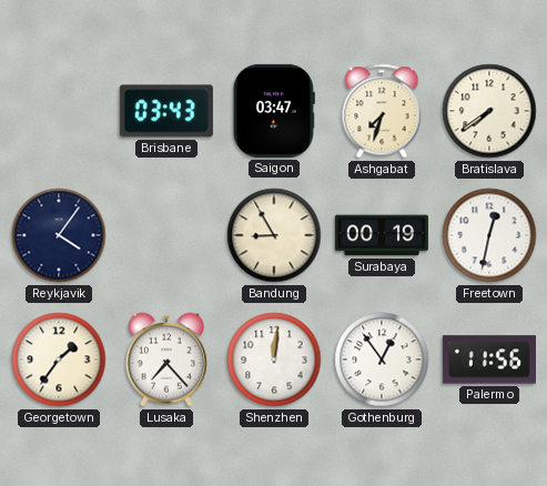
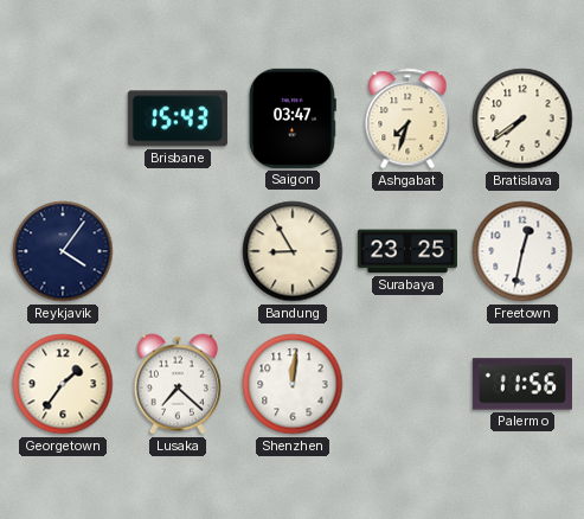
Brisbane: 03:43 -> 15:43
Surabaya: 00:19 -> 23:25
Lusaka: 7:23 -> 7:22
Gothenburg: 12:54 -> none
